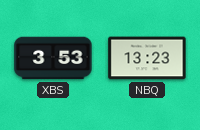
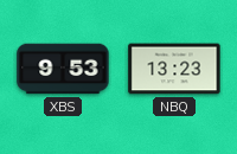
XBS: 3:53 -> 9:53
